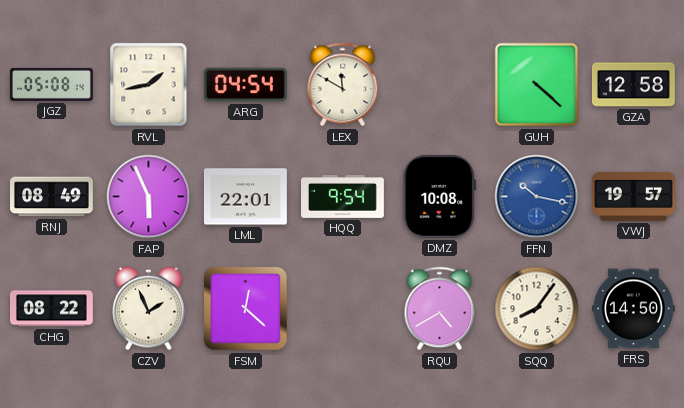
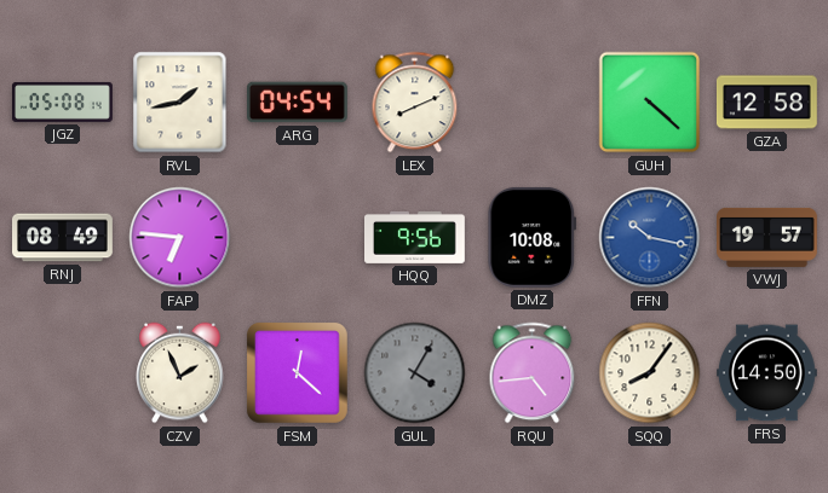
LEX: 11:50 -> 8:11
FAP: 5:56 -> 6:46
LML: 22:01 -> none
HQQ: 9:54 -> 9:56
CHG: 08:22 -> none
GUL: none -> 4:05
RQU: 4:40 -> 4:44
